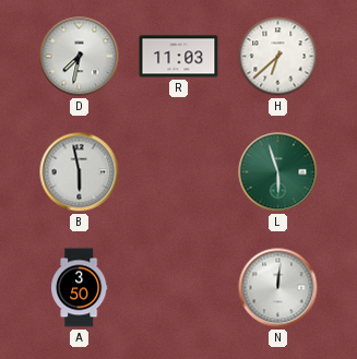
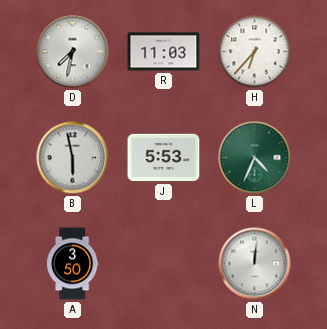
H: 6:38 -> 6:37
J: none -> 5:53
L: 5:57 -> 4:34
